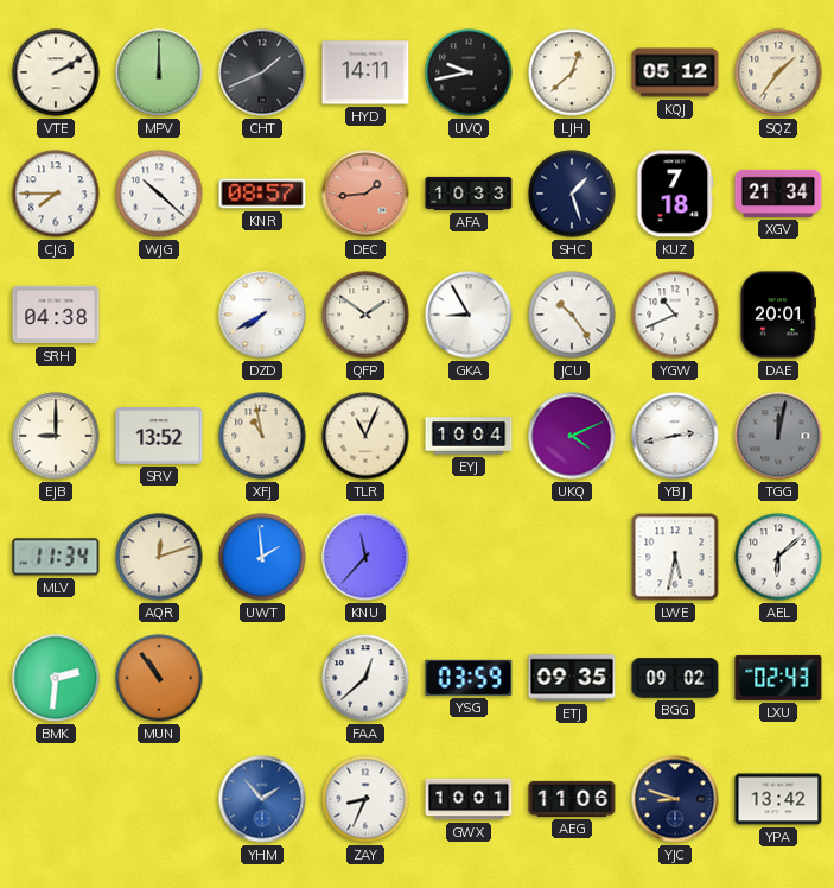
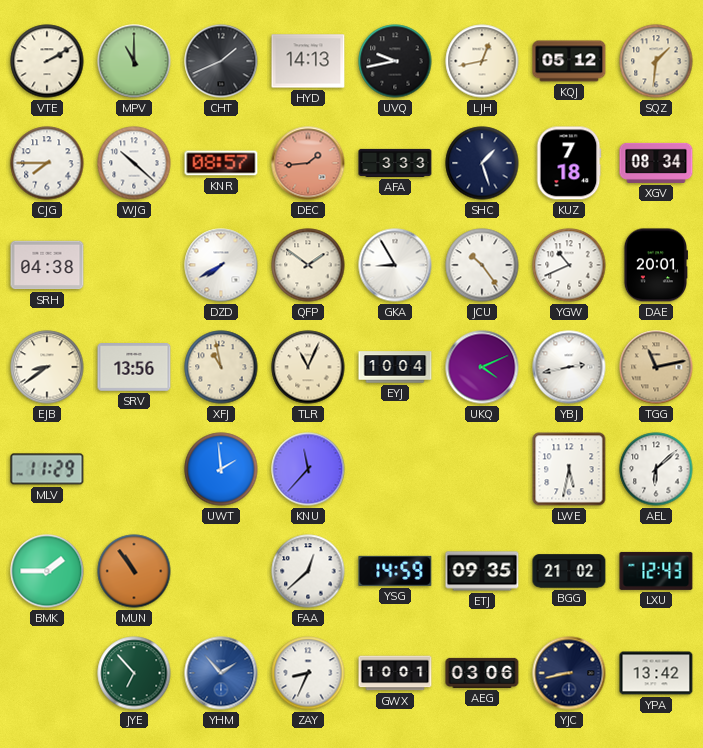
MPV: 12:00 -> 11:00
HYD: 14:11 -> 14:13
LJH: 12:38 -> 12:43
SQZ: 1:36 -> 1:31
AFA: 10:33 -> 3:33
XGV: 21:34 -> 08:34
EJB: 9:00 -> 8:39
SRV: 13:52 -> 13:56
TGG: 12:02 -> 11:13
TGG dial: grey -> champagne
MLV: 11:34 -> 11:29
AQR: 12:12 -> none
BMK: 2:31 -> 1:45
YSG: 03:59 -> 14:59
BGG: 09:02 -> 21:02
LXU: 02:43 -> 12:43
JYE: none -> 6:53
AEG: 11:06 -> 03:06
YJC: 8:48 -> 8:43
